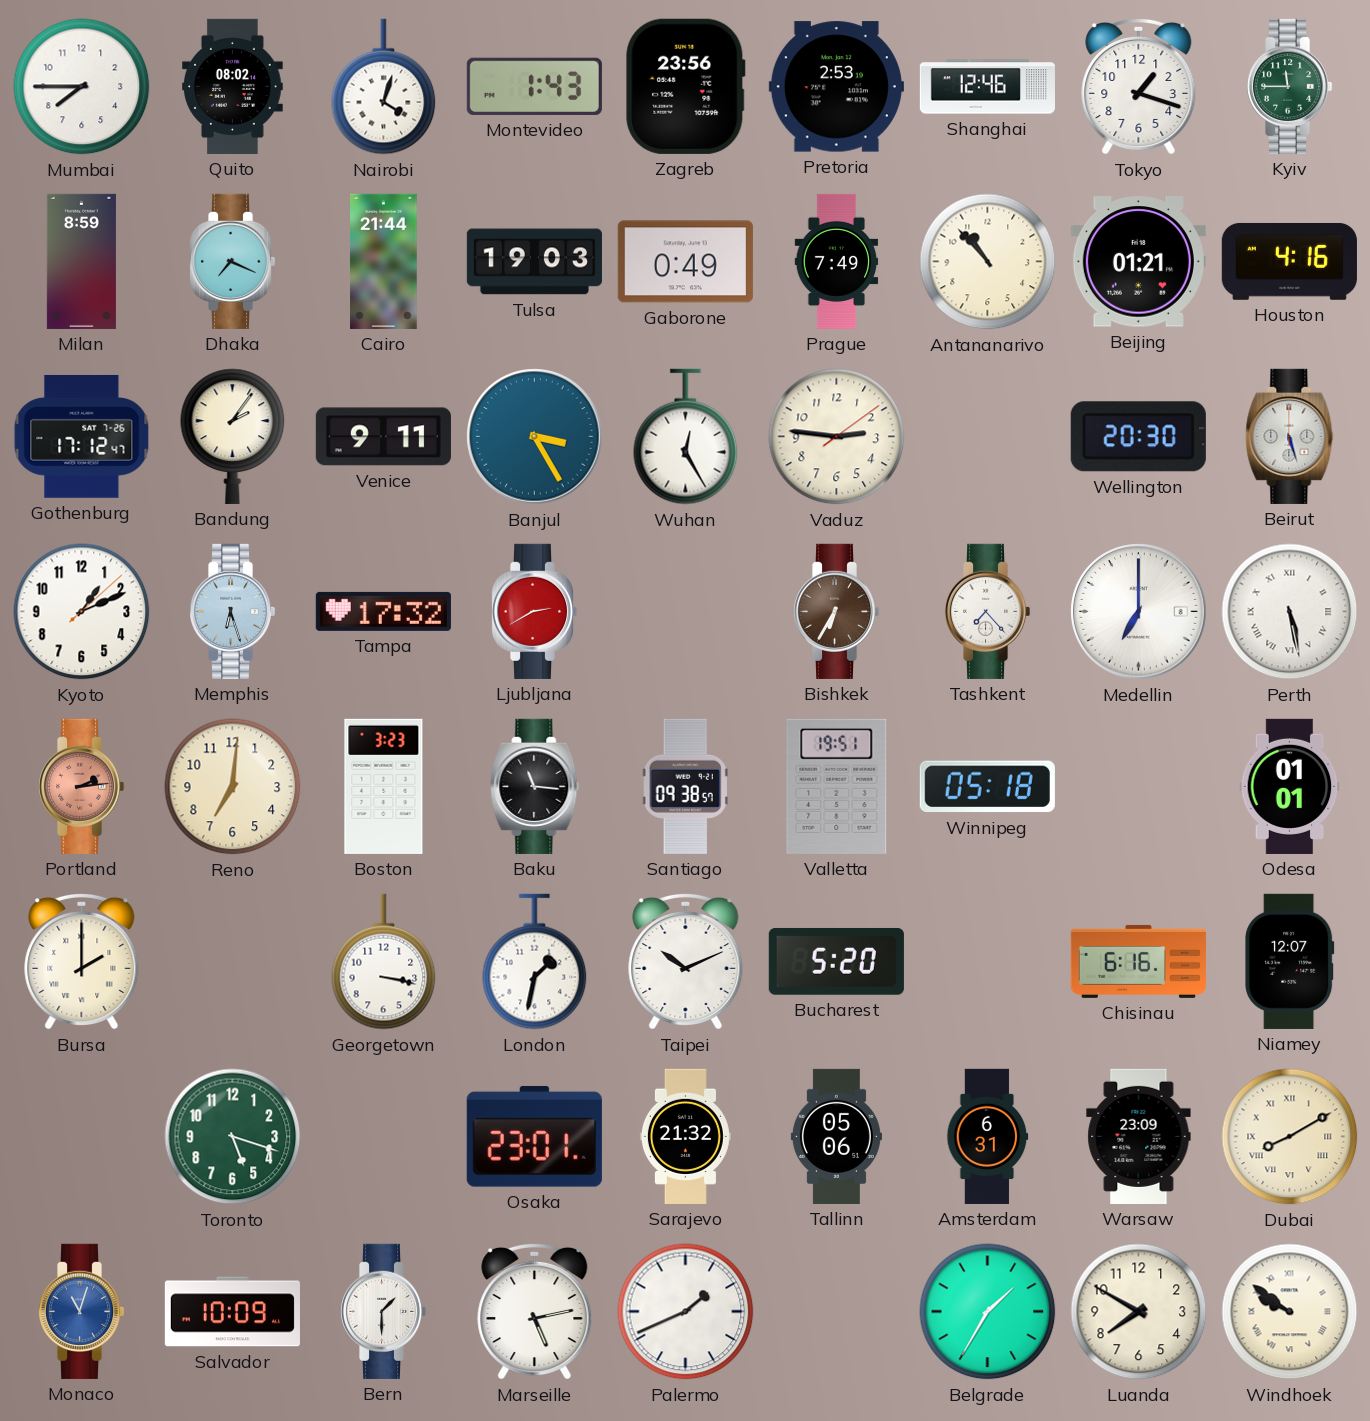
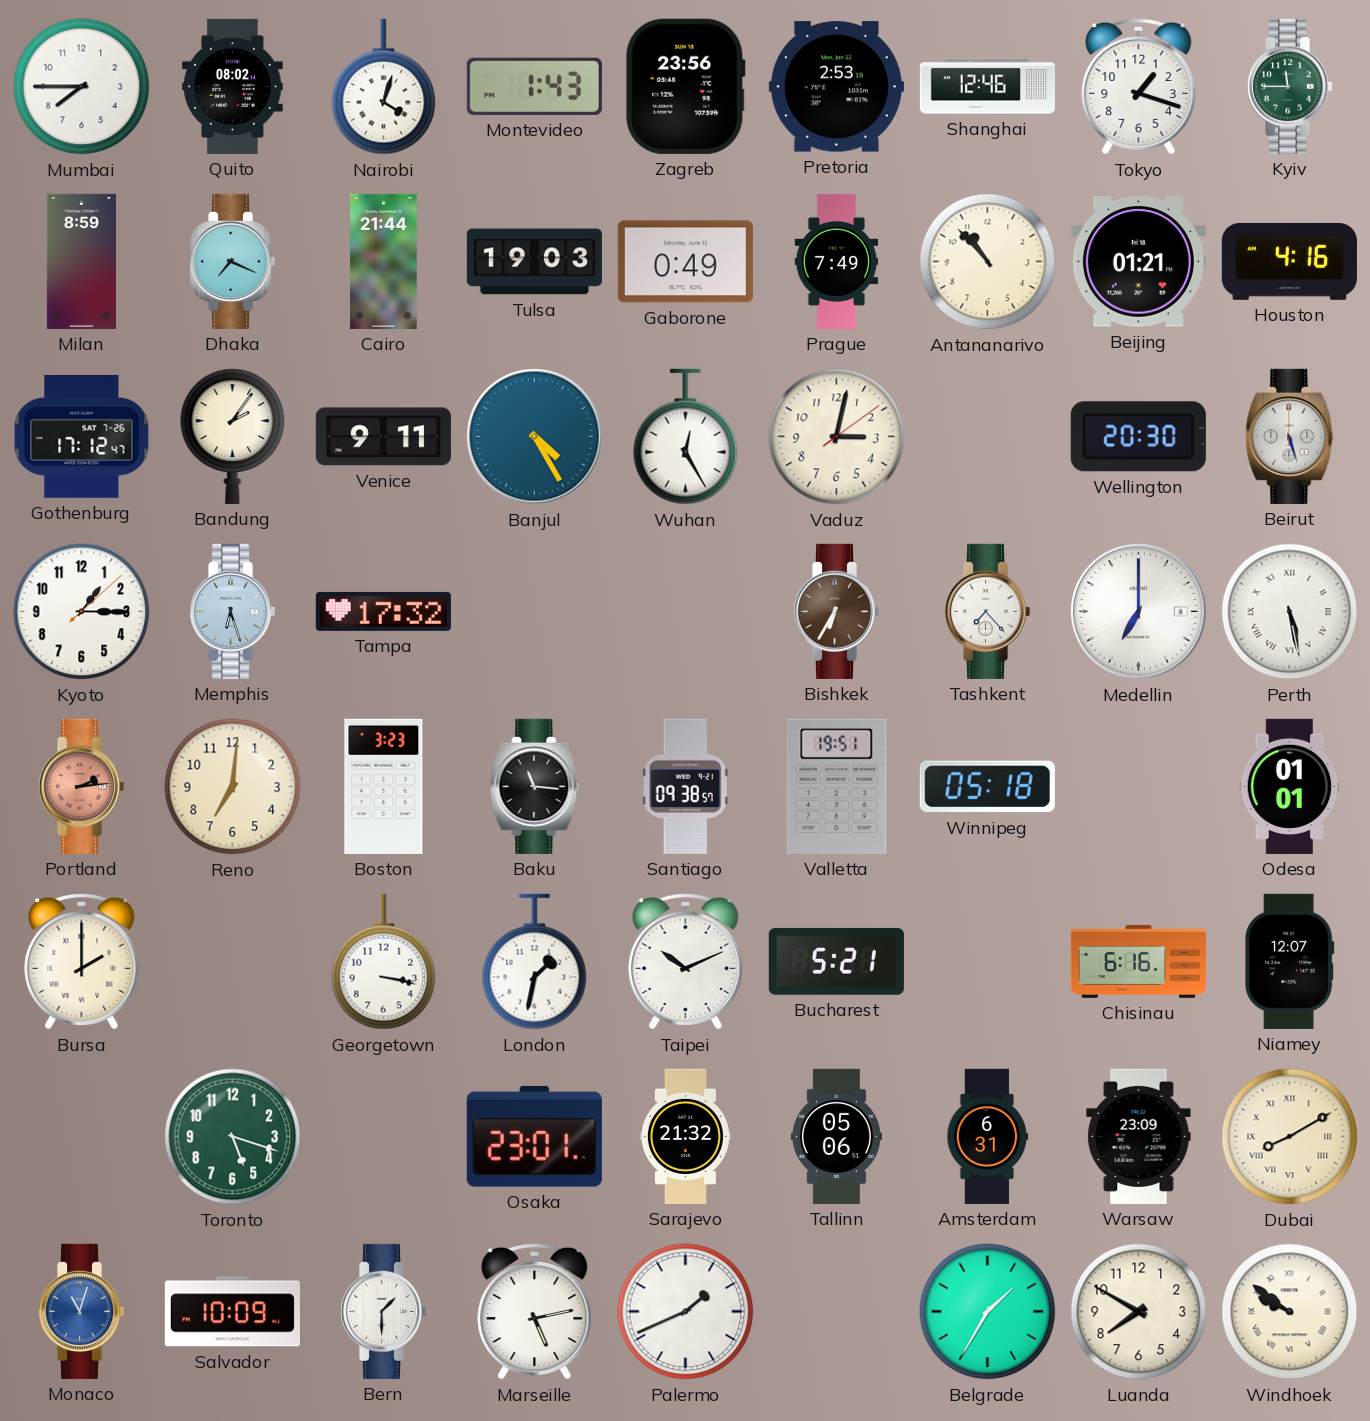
Banjul: 3:25 -> 4:25
Vaduz: 2:46 -> 3:02
Kyoto: 1:11 -> 1:15
Ljubljana: 2:40 -> none
Bucharest: 5:20 -> 5:21
